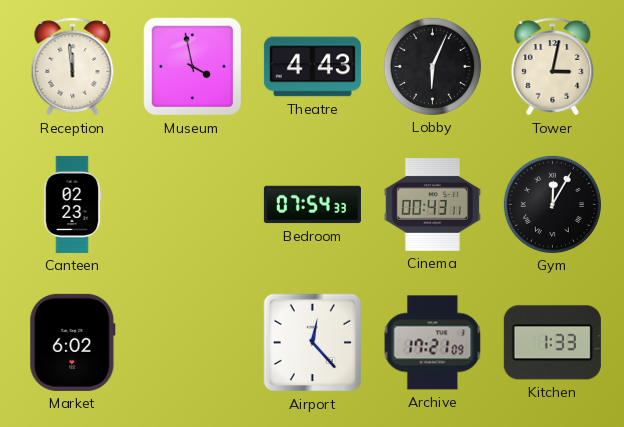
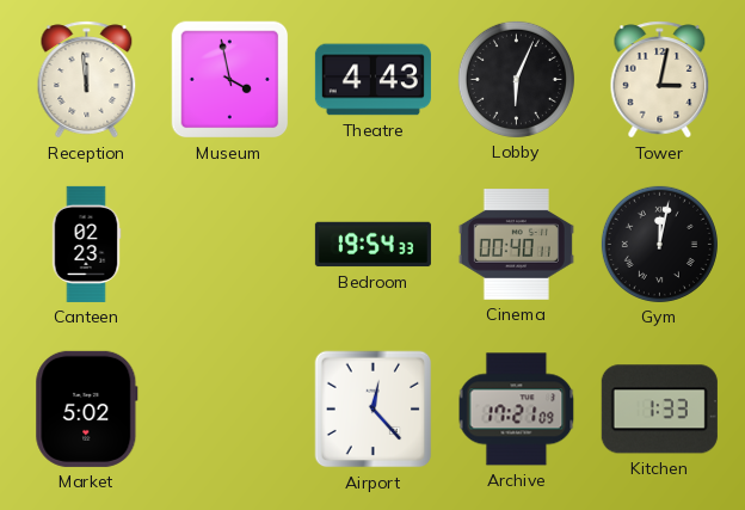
Bedroom: 07:54 -> 19:54
Cinema: 00:43 -> 00:40
Gym: 12:05 -> 12:02
Market: 6:02 -> 5:02
